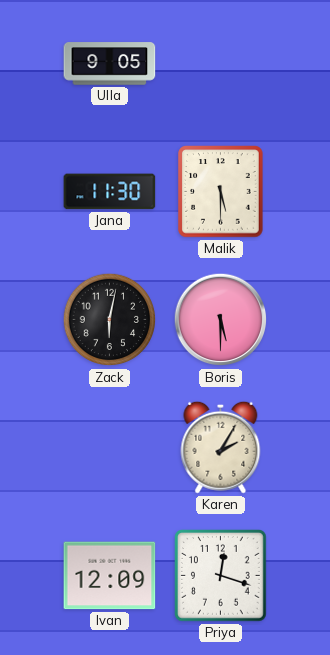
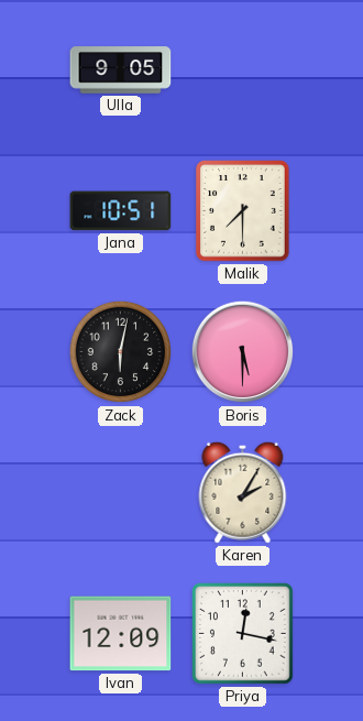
Jana: 11:30 -> 10:51
Malik: 5:30 -> 7:30
Priya: 12:18 -> 12:17
